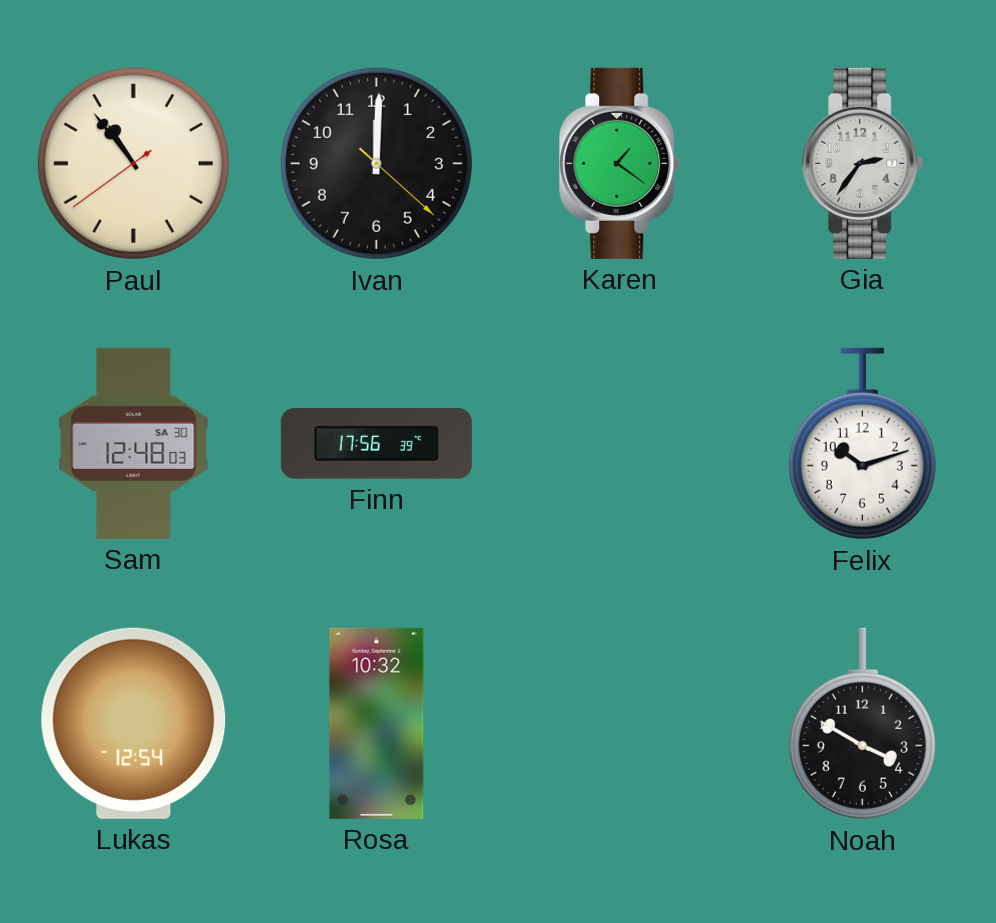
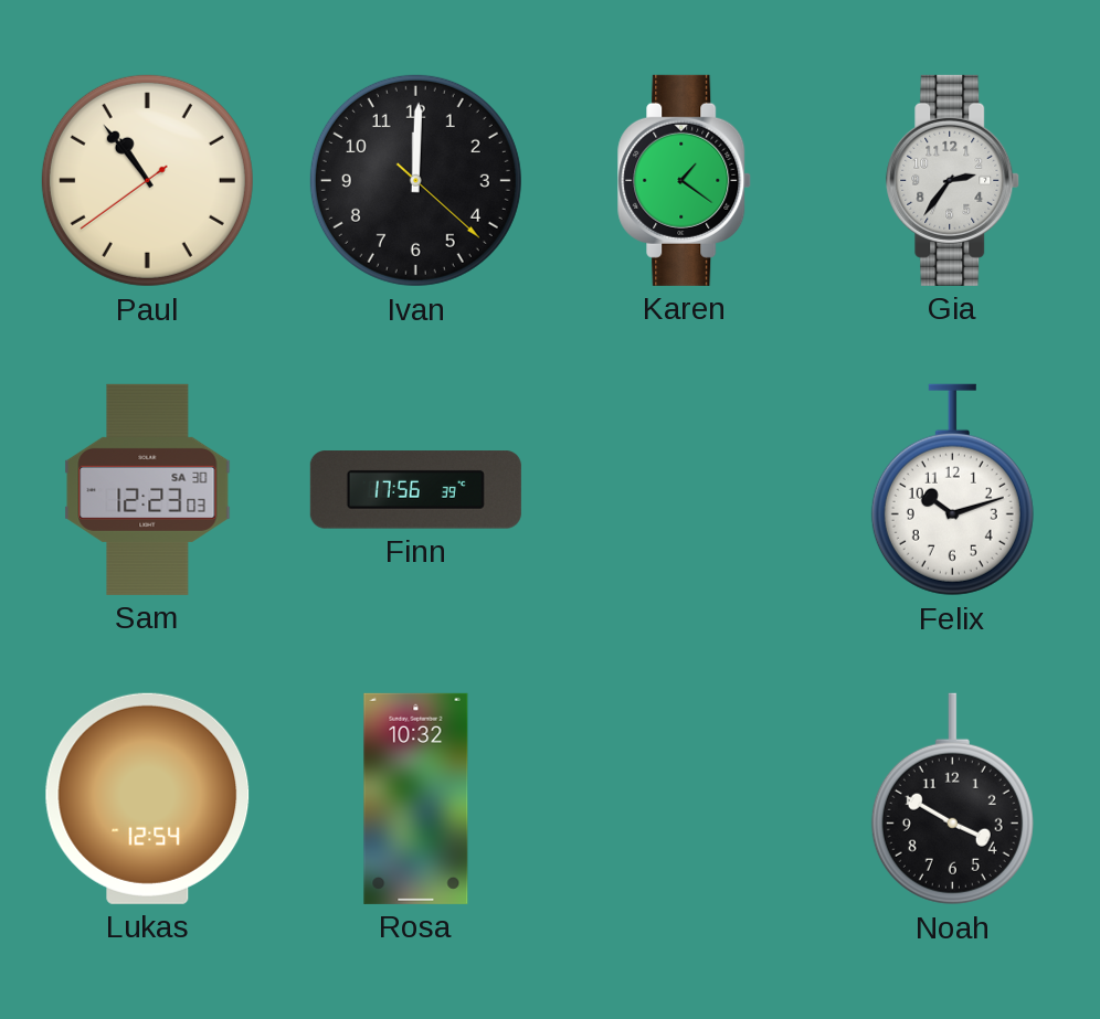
Sam: 12:48 -> 12:23
